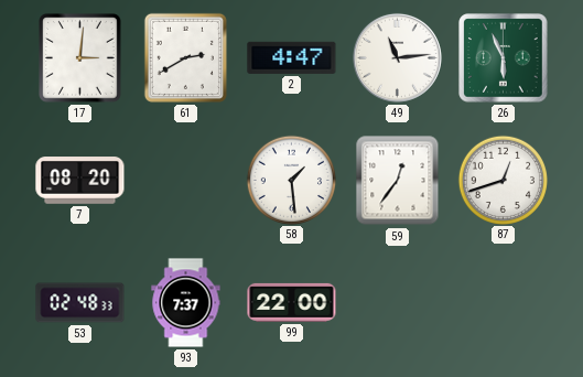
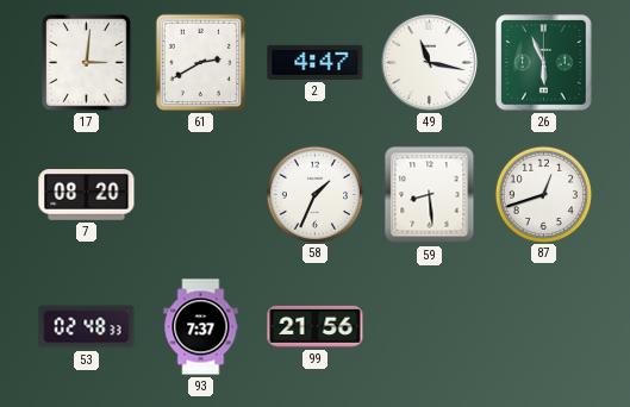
49: 11:14 -> 11:17
58: 1:29 -> 1:34
59: 12:36 -> 8:29
99: 22:00 -> 21:56
